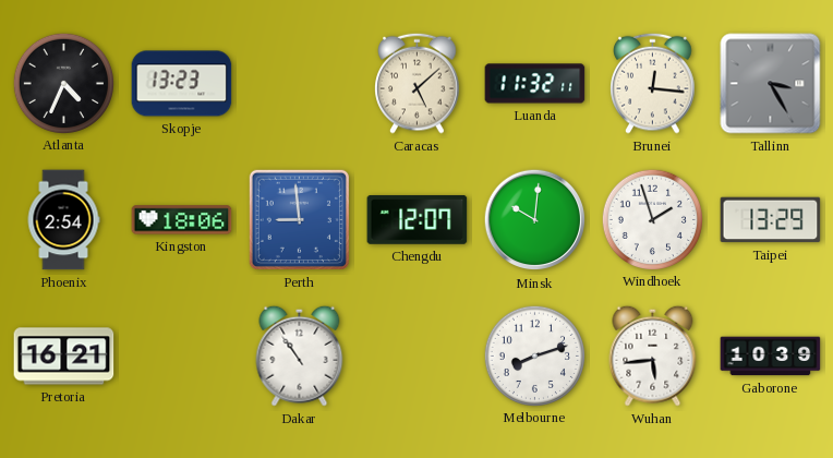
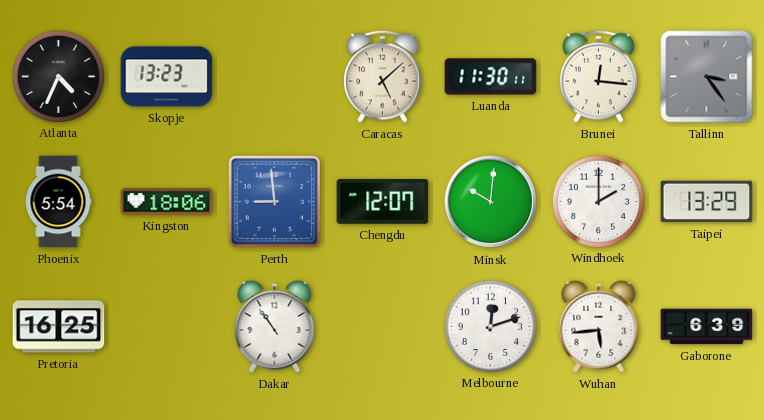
Luanda: 11:32 -> 11:30
Tallinn: 3:25 -> 3:24
Phoenix: 2:54 -> 5:54
Windhoek: 1:57 -> 2:00
Pretoria: 16:21 -> 16:25
Melbourne: 8:12 -> 12:12
Gaborone: 10:39 -> 6:39
